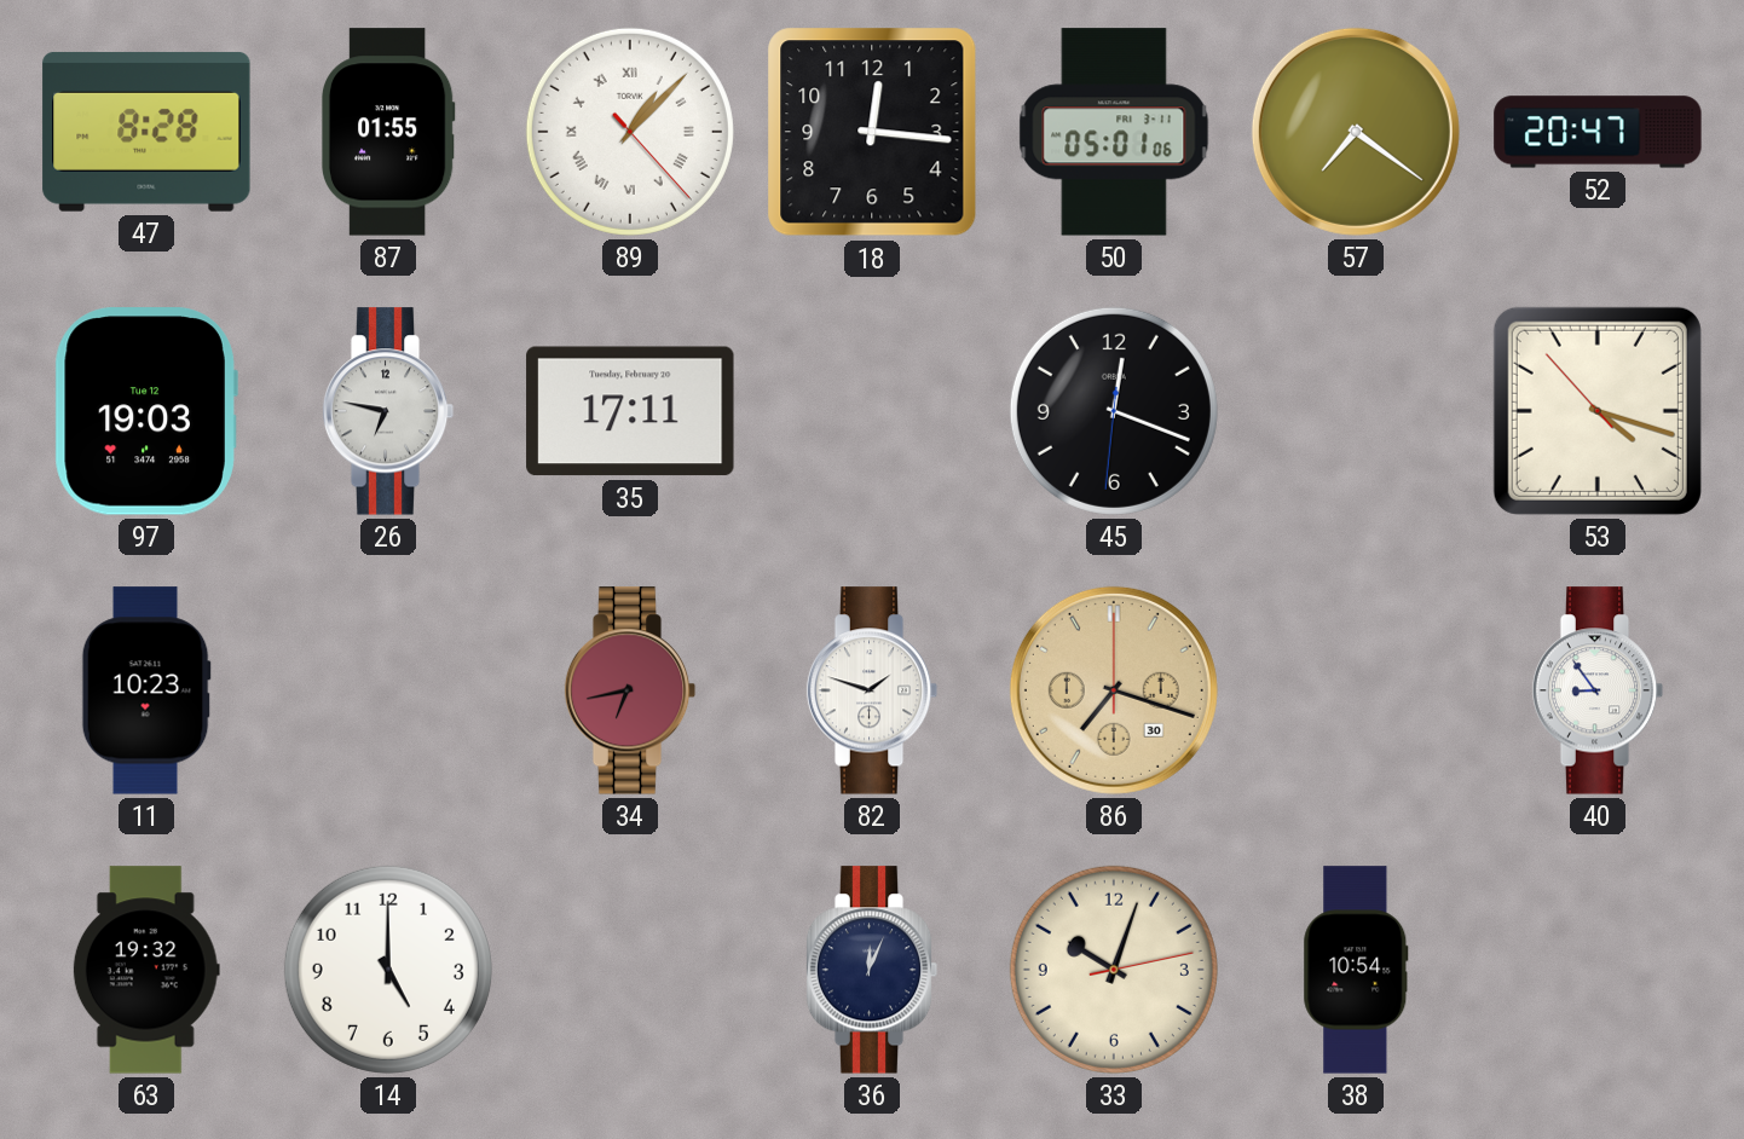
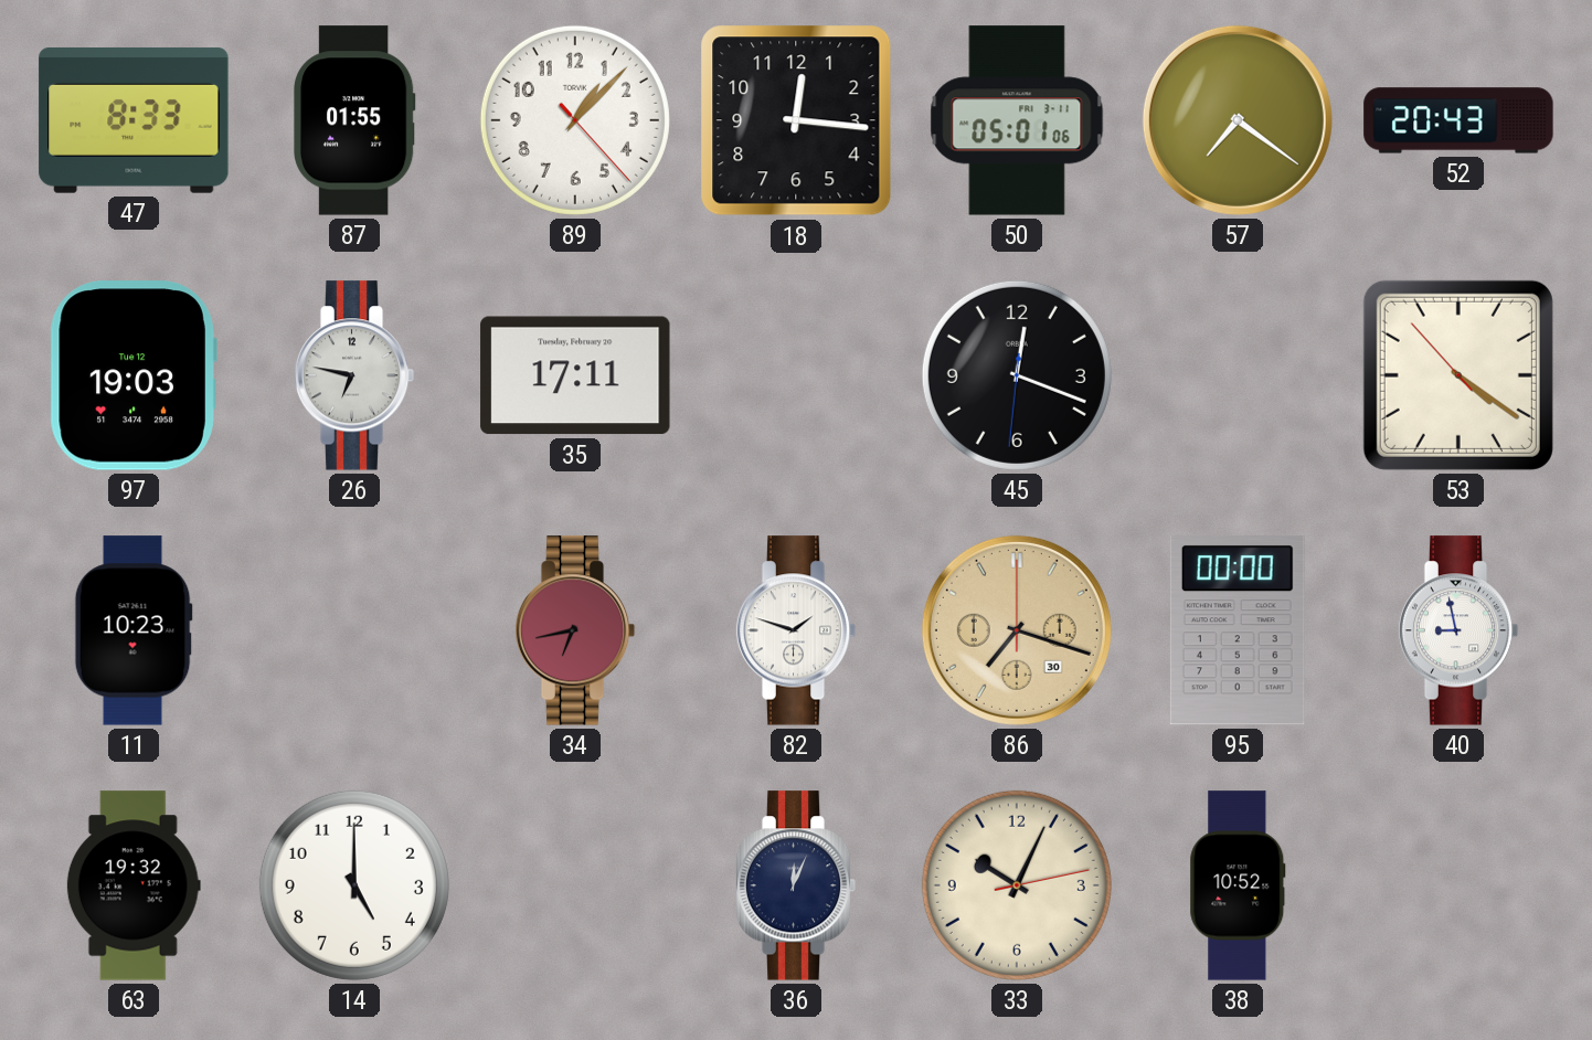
47: 8:28 -> 8:33
89 numerals: Roman -> Arabic
52: 20:47 -> 20:43
53: 4:17 -> 4:20
95: none -> 00:00
40: 8:54 -> 8:58
33: 10:03 -> 10:04
38: 10:54 -> 10:52
